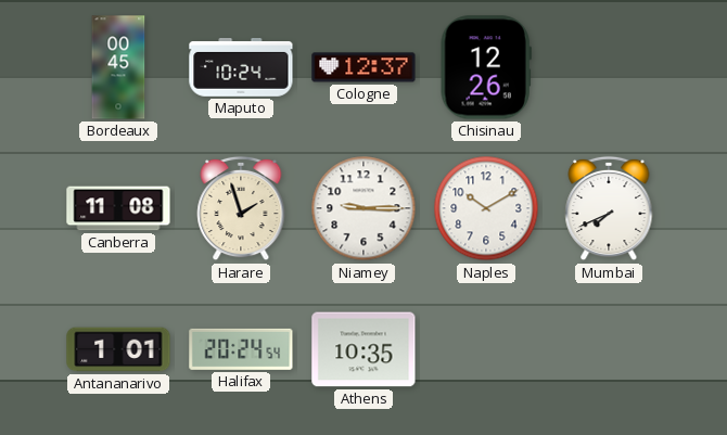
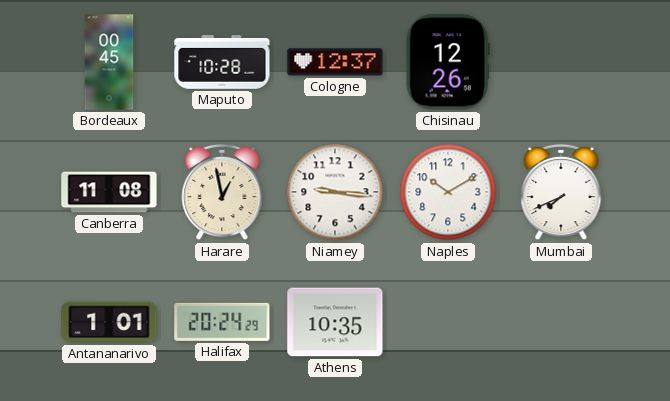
Maputo: 10:24 -> 10:28
Harare: 1:57 -> 12:58
Niamey: 9:15 -> 9:16
Halifax: 20:24:54 -> 20:24:29
